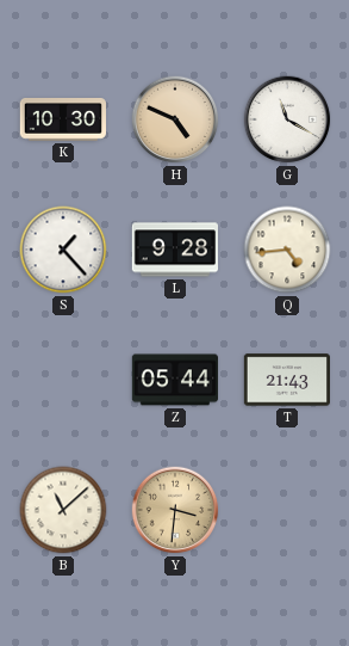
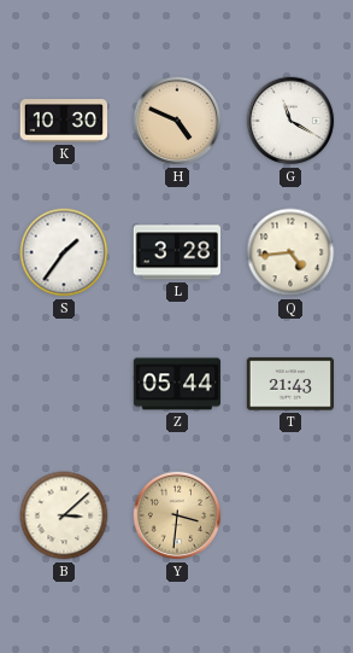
S: 1:23 -> 1:36
L: 9:28 -> 3:28
B: 11:08 -> 3:08
